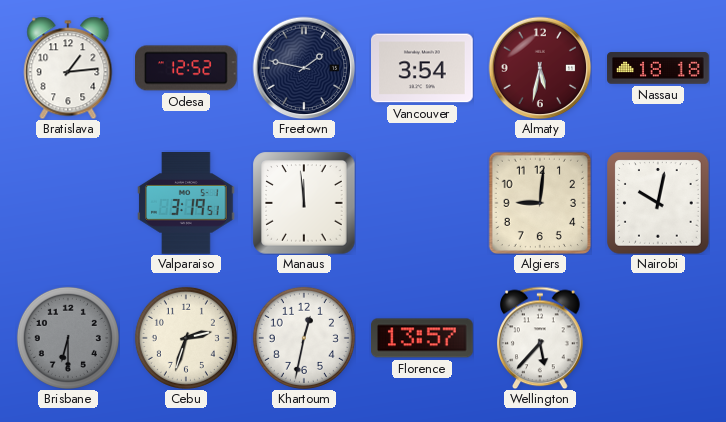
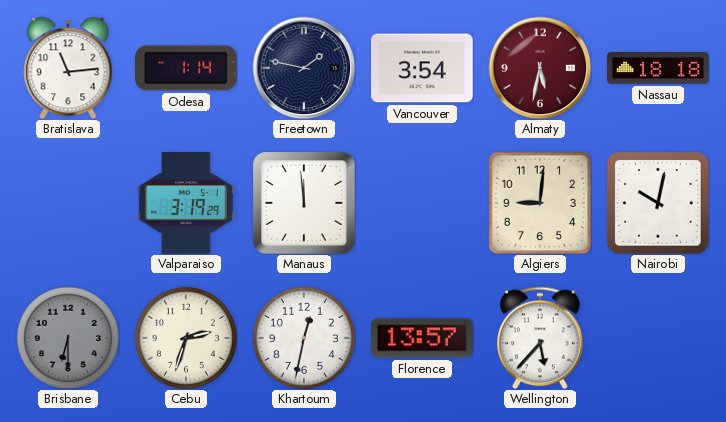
Bratislava: 1:14 -> 11:14
Odesa: 12:52 -> 1:14
Valparaiso: 3:19:51 -> 3:19:29
